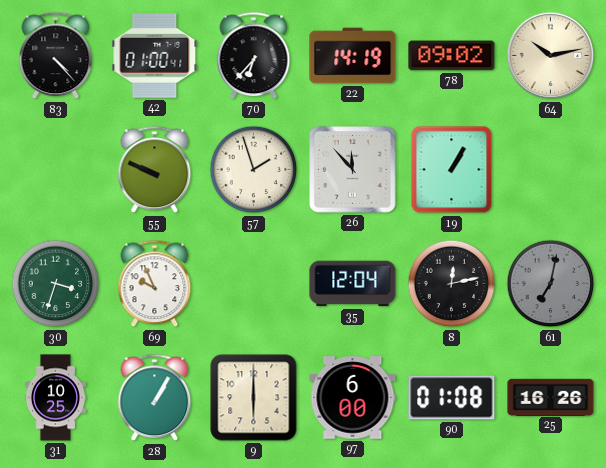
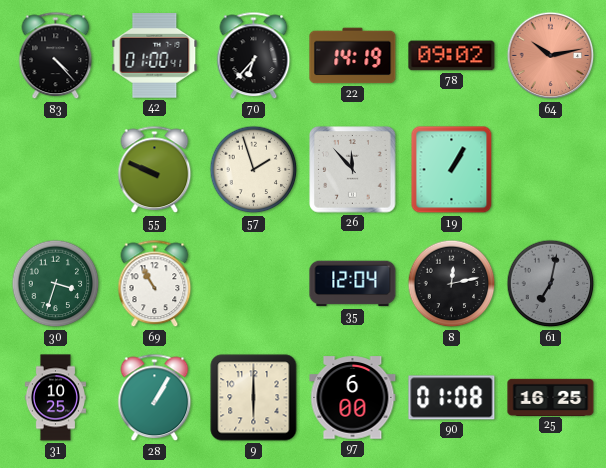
64 dial: cream -> salmon
69: 9:56 -> 10:55
25: 16:26 -> 16:25
